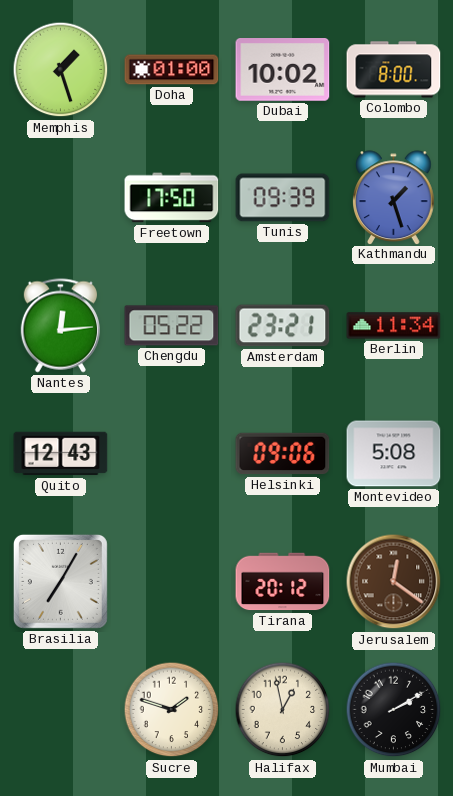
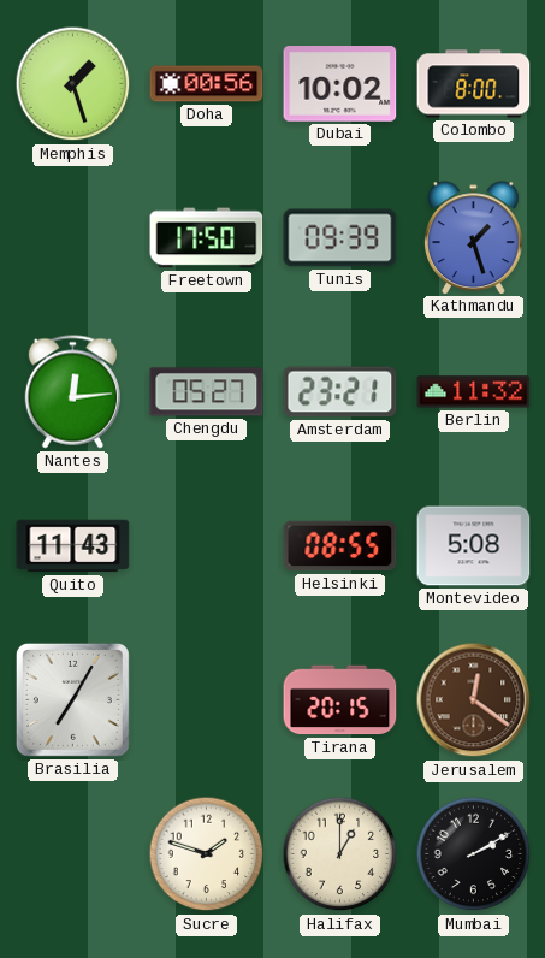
Doha: 01:00 -> 00:56
Chengdu: 05:22 -> 05:27
Berlin: 11:34 -> 11:32
Quito: 12:43 -> 11:43
Helsinki: 09:06 -> 08:55
Tirana: 20:12 -> 20:15
Halifax: 12:58 -> 1:00
